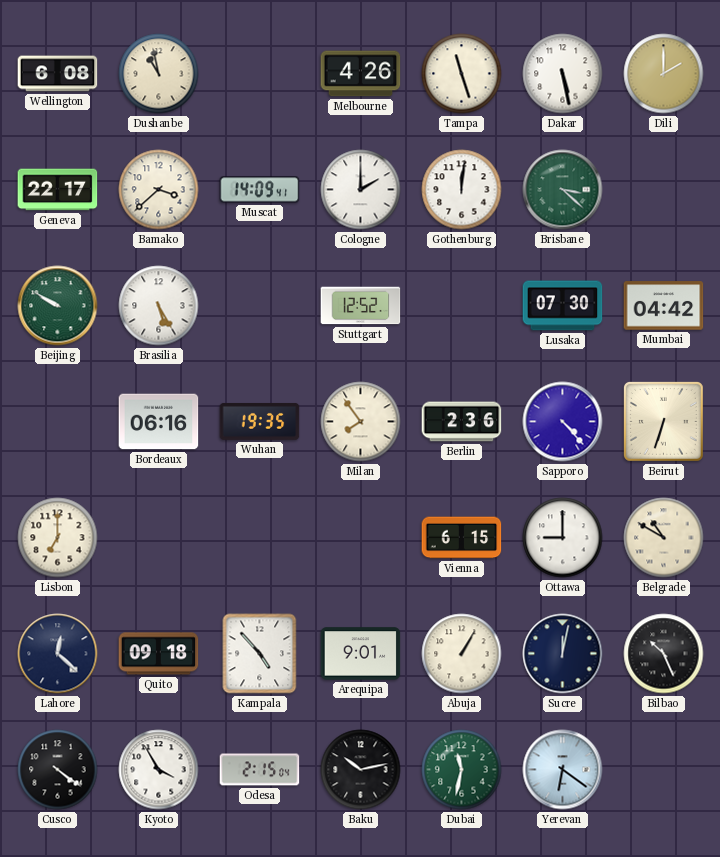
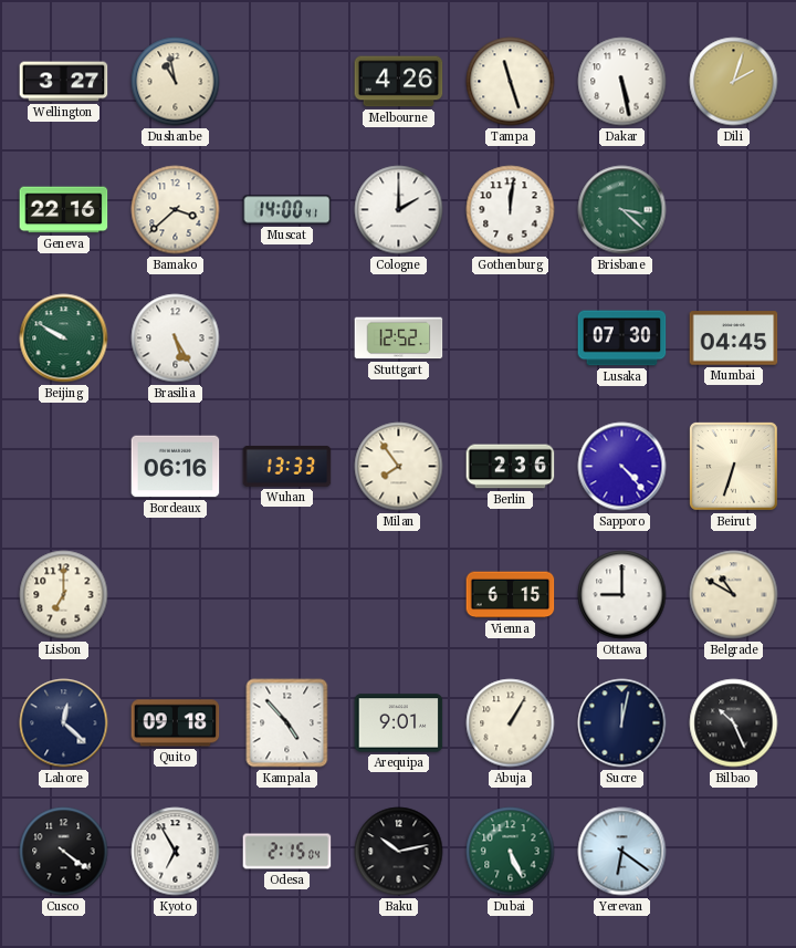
Wellington: 6:08 -> 3:27
Dili: 2:00 -> 2:03
Geneva: 22:17 -> 22:16
Muscat: 14:09 -> 14:00
Mumbai: 04:42 -> 04:45
Wuhan: 19:35 -> 13:33
Kyoto: 3:55 -> 6:55
Dubai: 11:32 -> 5:26
